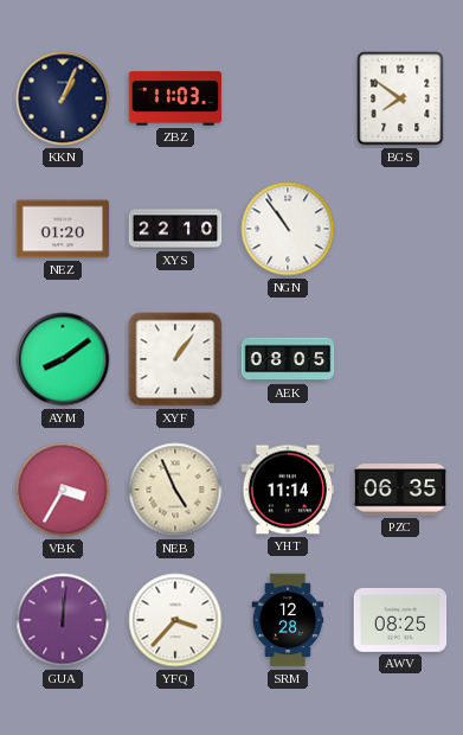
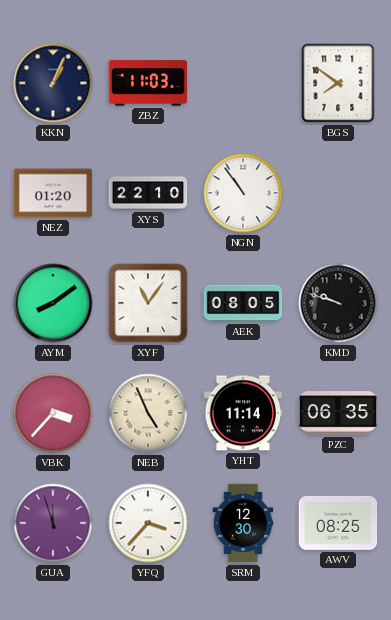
XYF: 1:06 -> 11:06
KMD: none -> 9:48
VBK: 3:35 -> 3:37
GUA: 12:01 -> 11:57
SRM: 12:28 -> 12:30
